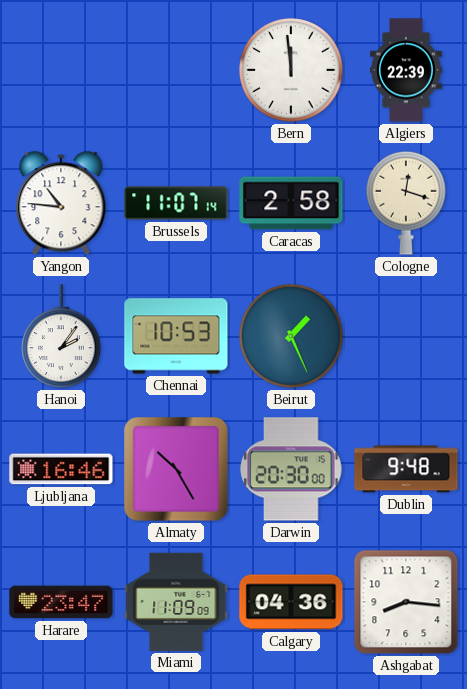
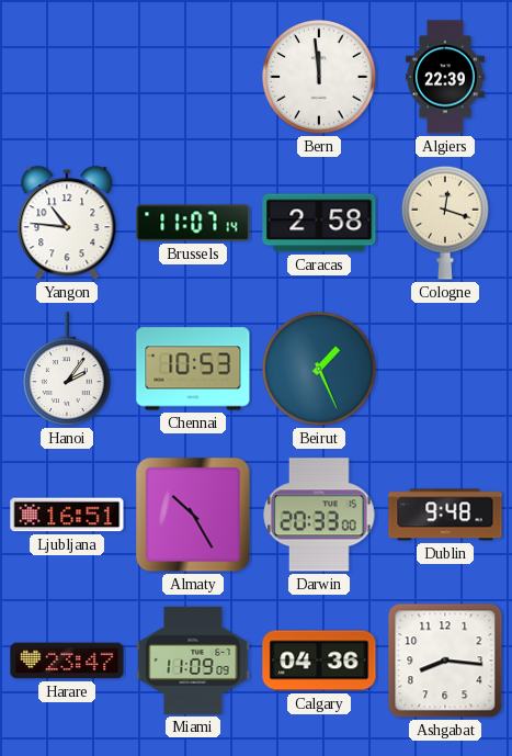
Ljubljana: 16:46 -> 16:51
Darwin: 20:30 -> 20:33
